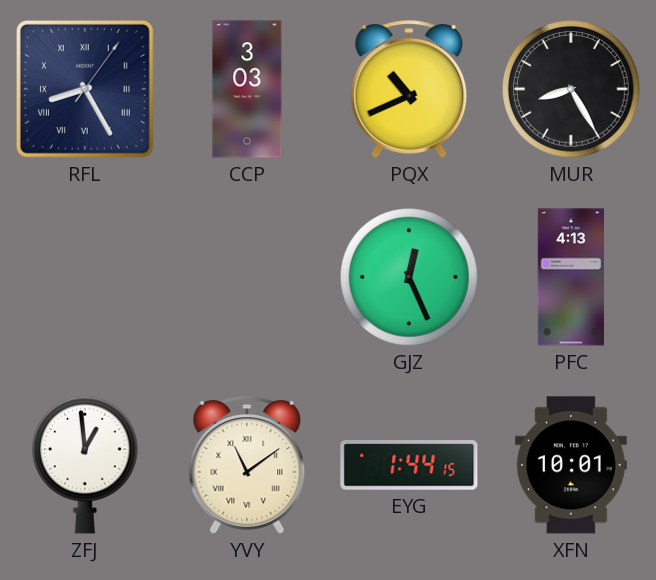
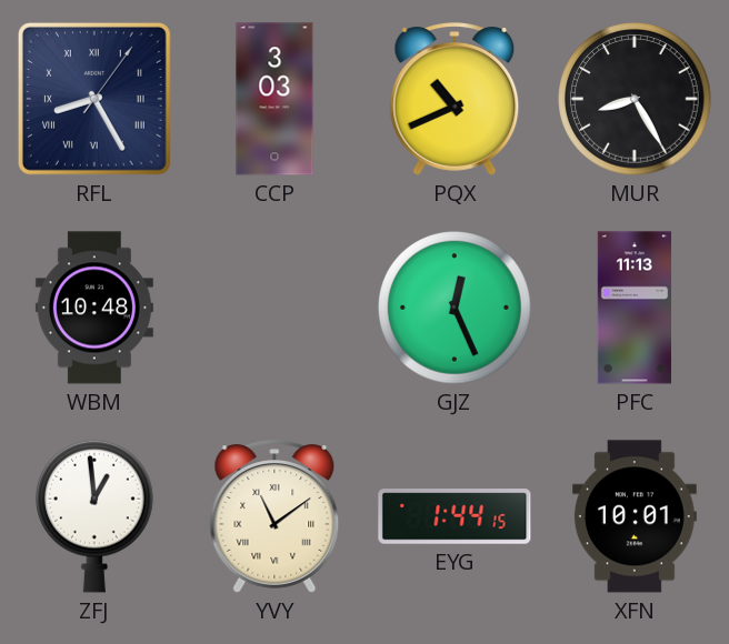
WBM: none -> 10:48
PFC: 4:13 -> 11:13
